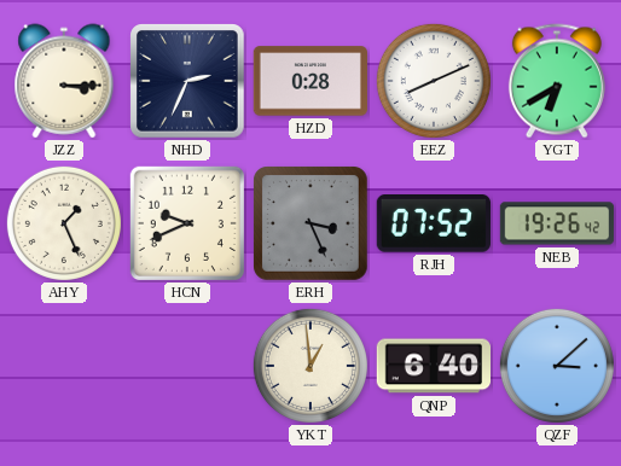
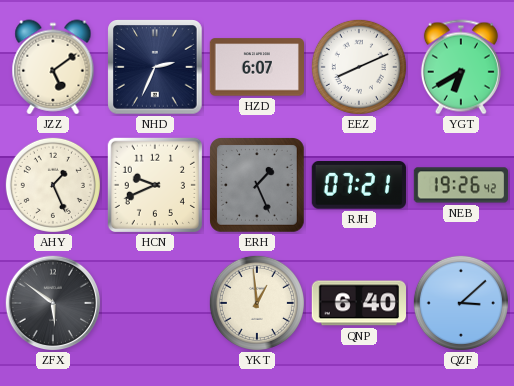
JZZ: 3:15 -> 5:09
HZD: 0:28 -> 6:07
ERH: 3:26 -> 1:26
RJH: 07:52 -> 07:21
ZFX: none -> 5:51
